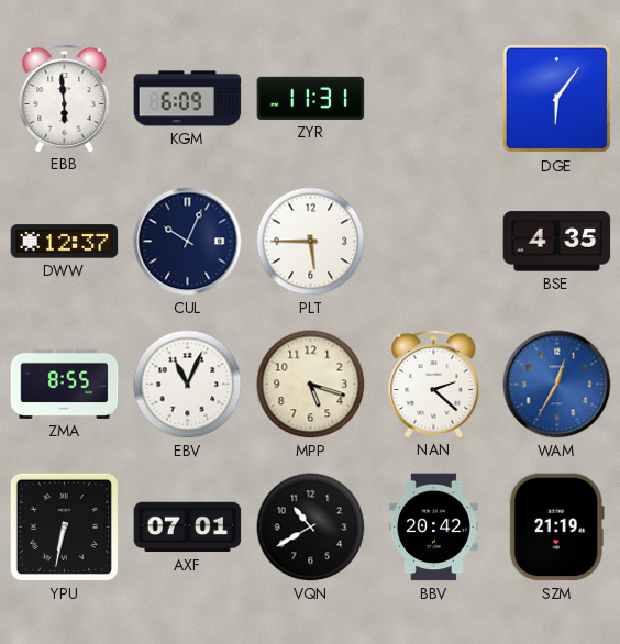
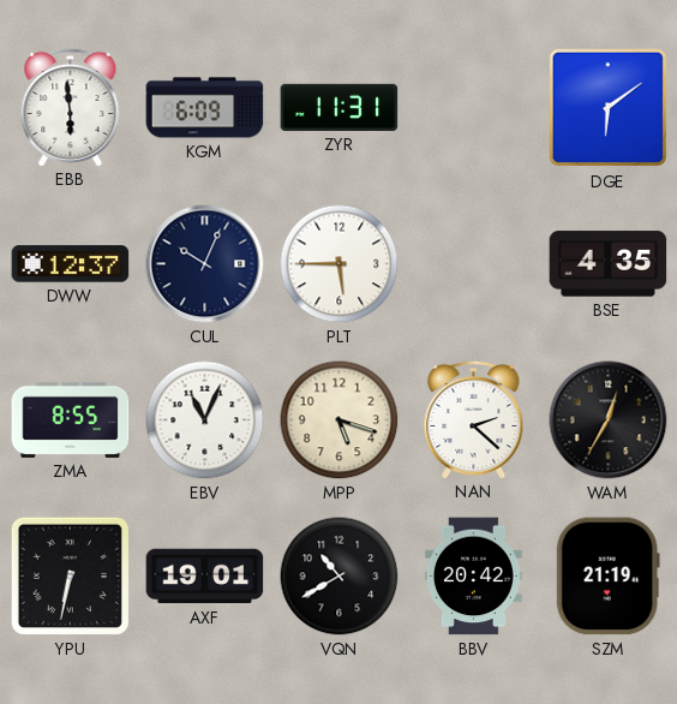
DGE: 6:06 -> 6:09
WAM dial: blue -> black
AXF: 07:01 -> 19:01
